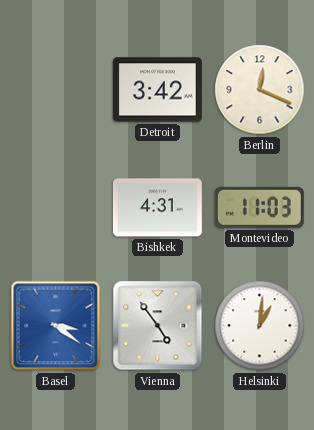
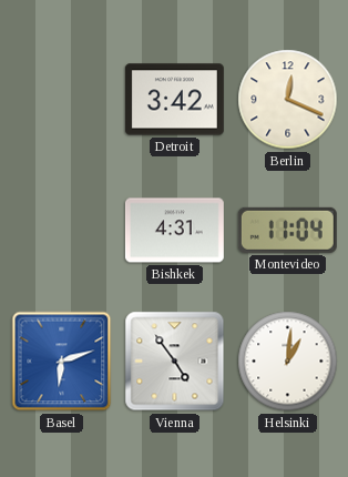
Montevideo: 11:03 -> 11:04
Basel: 3:21 -> 6:12
